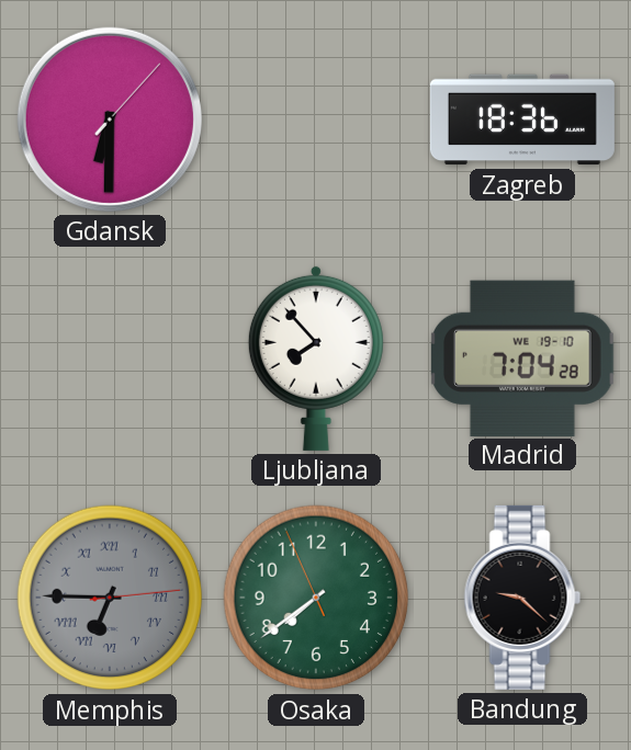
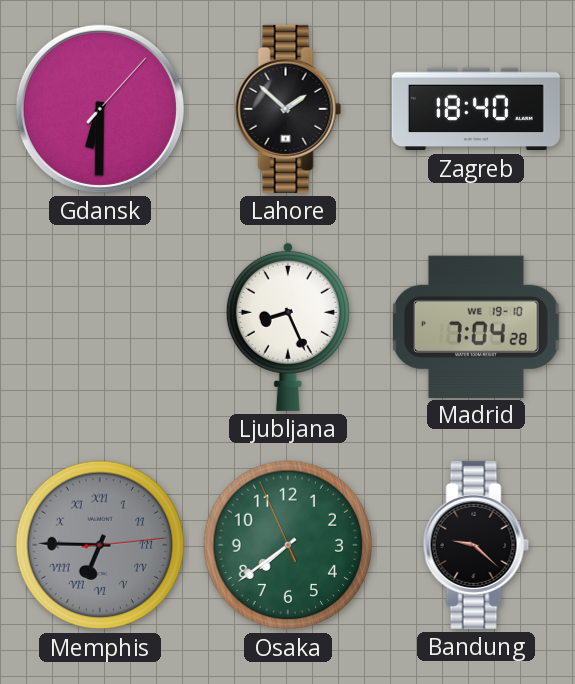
Lahore: none -> 1:52
Zagreb: 18:36 -> 18:40
Ljubljana: 7:53 -> 8:26
